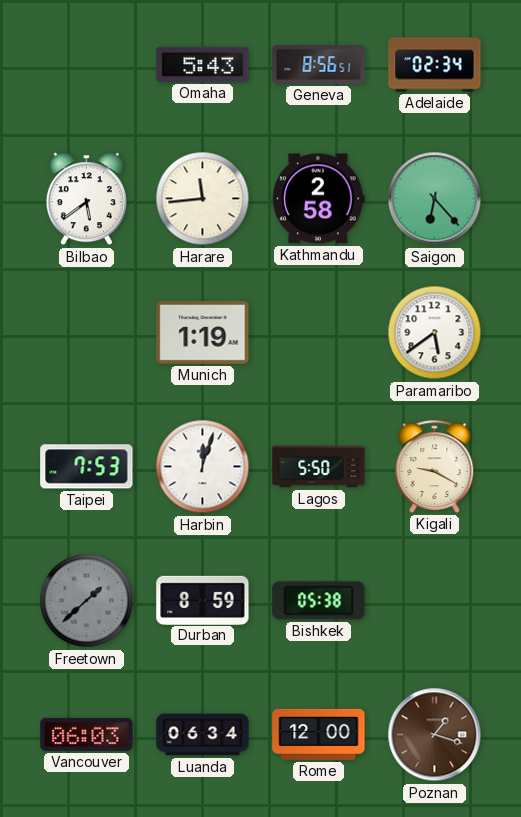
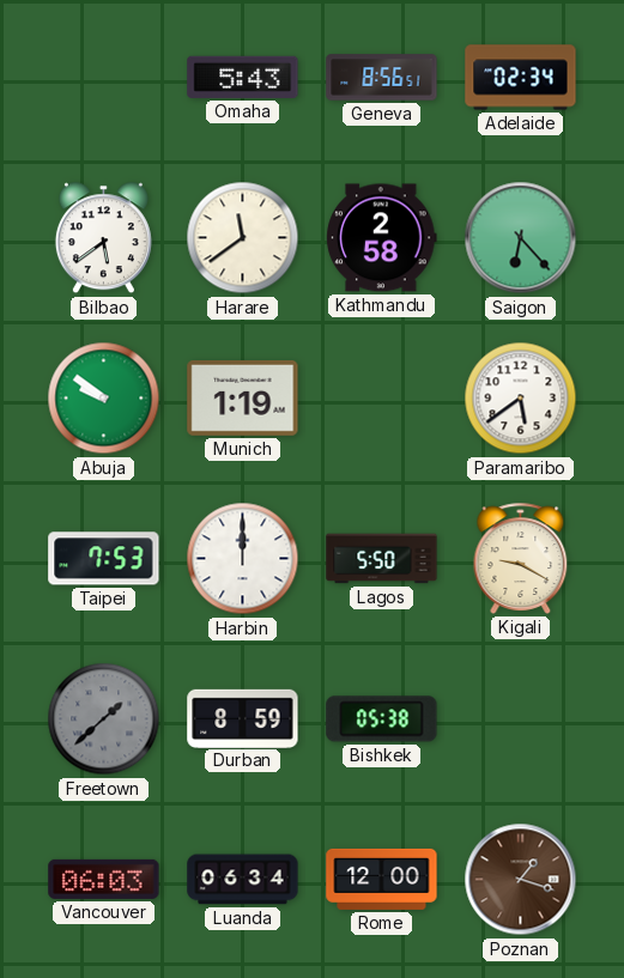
Harare: 11:44 -> 11:39
Abuja: none -> 9:51
Harbin: 12:03 -> 12:00
